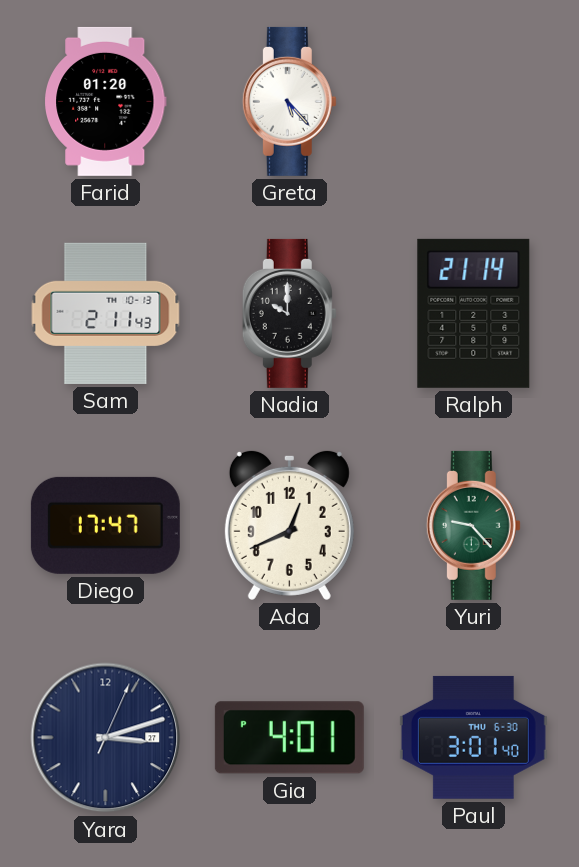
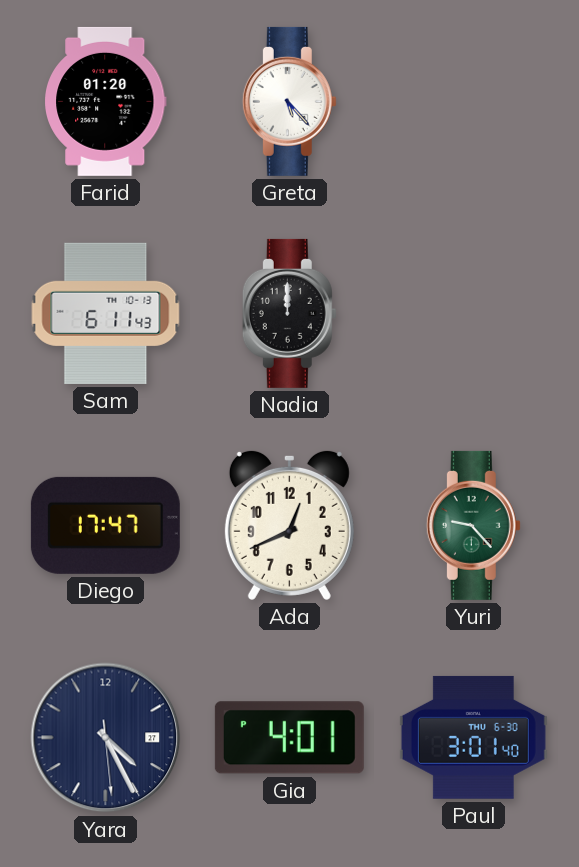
Sam: 2:11 -> 6:11
Nadia: 10:00 -> 12:00
Ralph: 21:14 -> none
Yara: 3:12 -> 4:25
